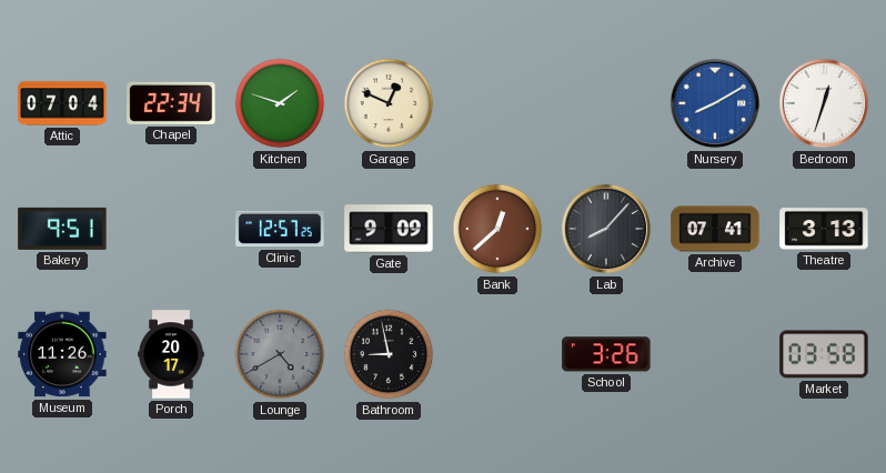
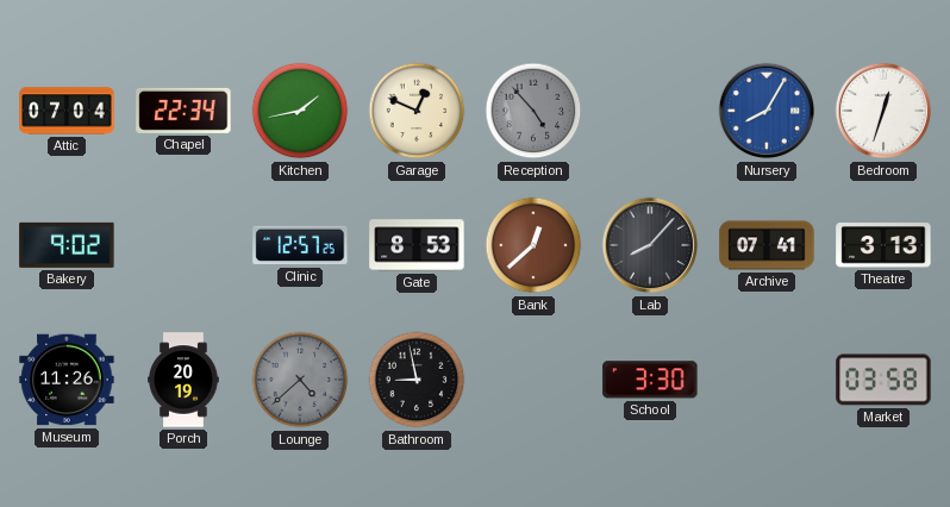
Kitchen: 1:48 -> 1:43
Reception: none -> 4:53
Nursery: 8:10 -> 8:05
Bakery: 9:51 -> 9:02
Gate: 9:09 -> 8:53
Porch: 20:17 -> 20:19
Lounge: 4:40 -> 4:38
School: 3:26 -> 3:30
